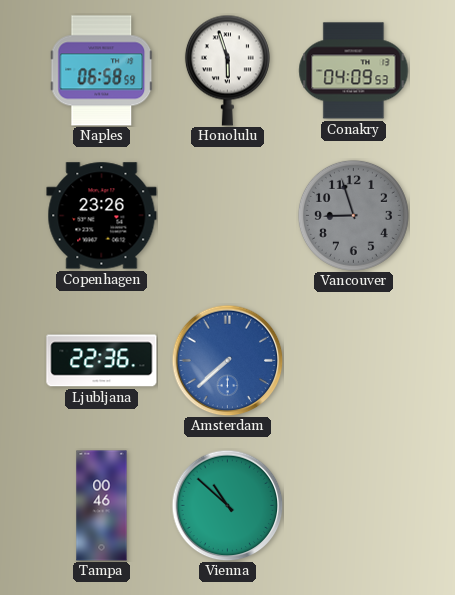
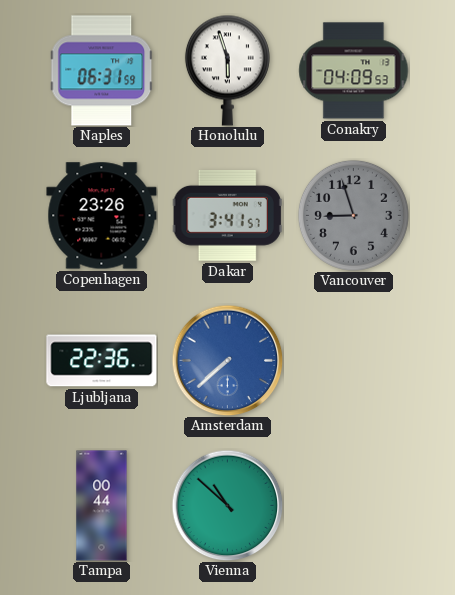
Naples: 06:58 -> 06:31
Dakar: none -> 3:41
Tampa: 00:46 -> 00:44
